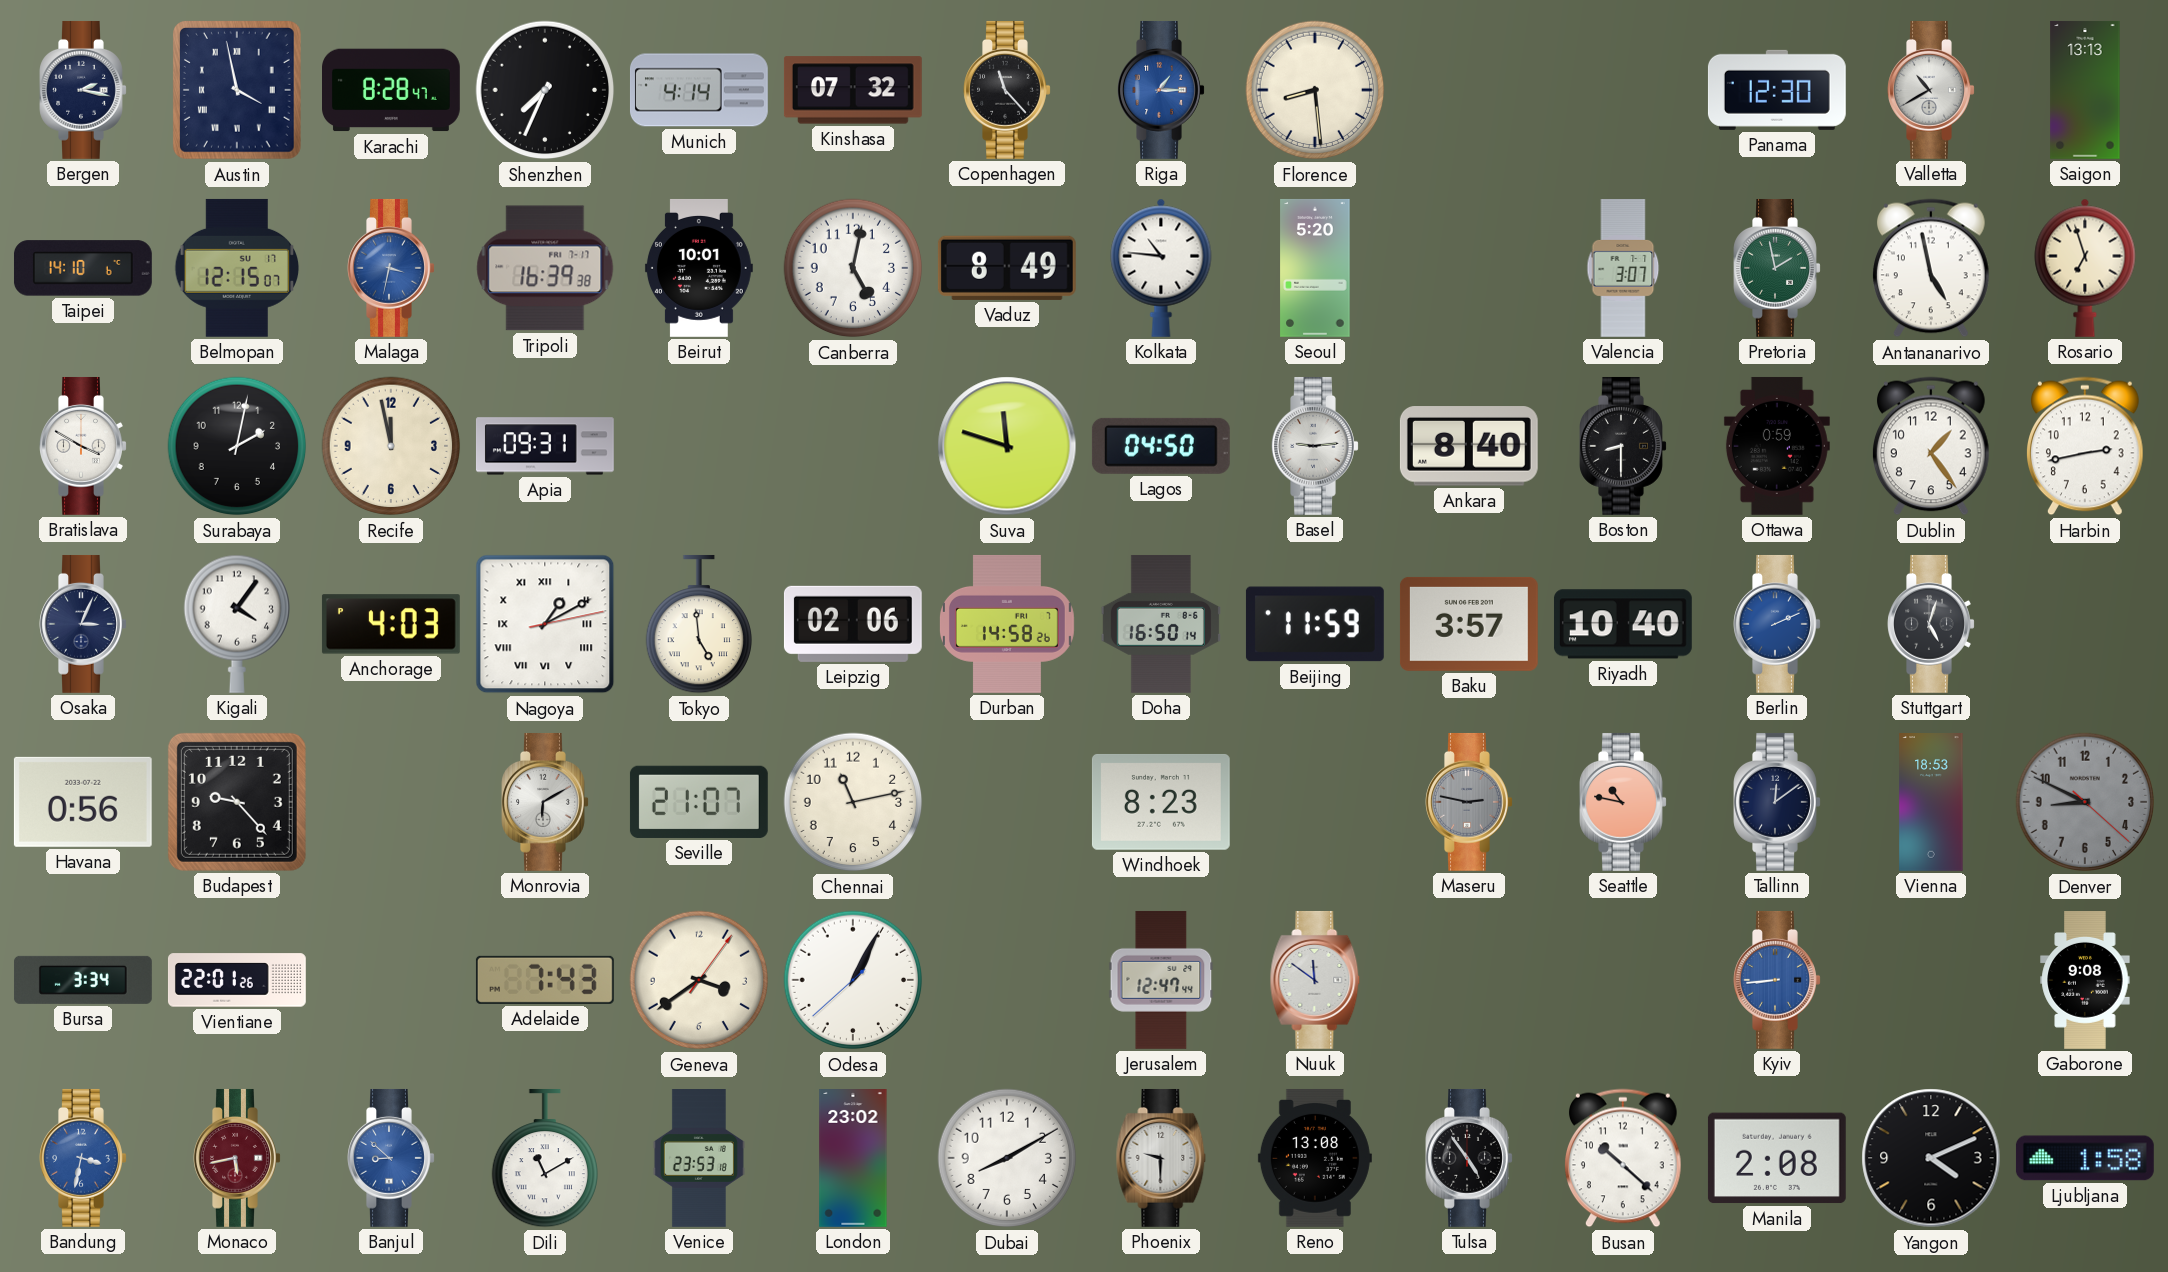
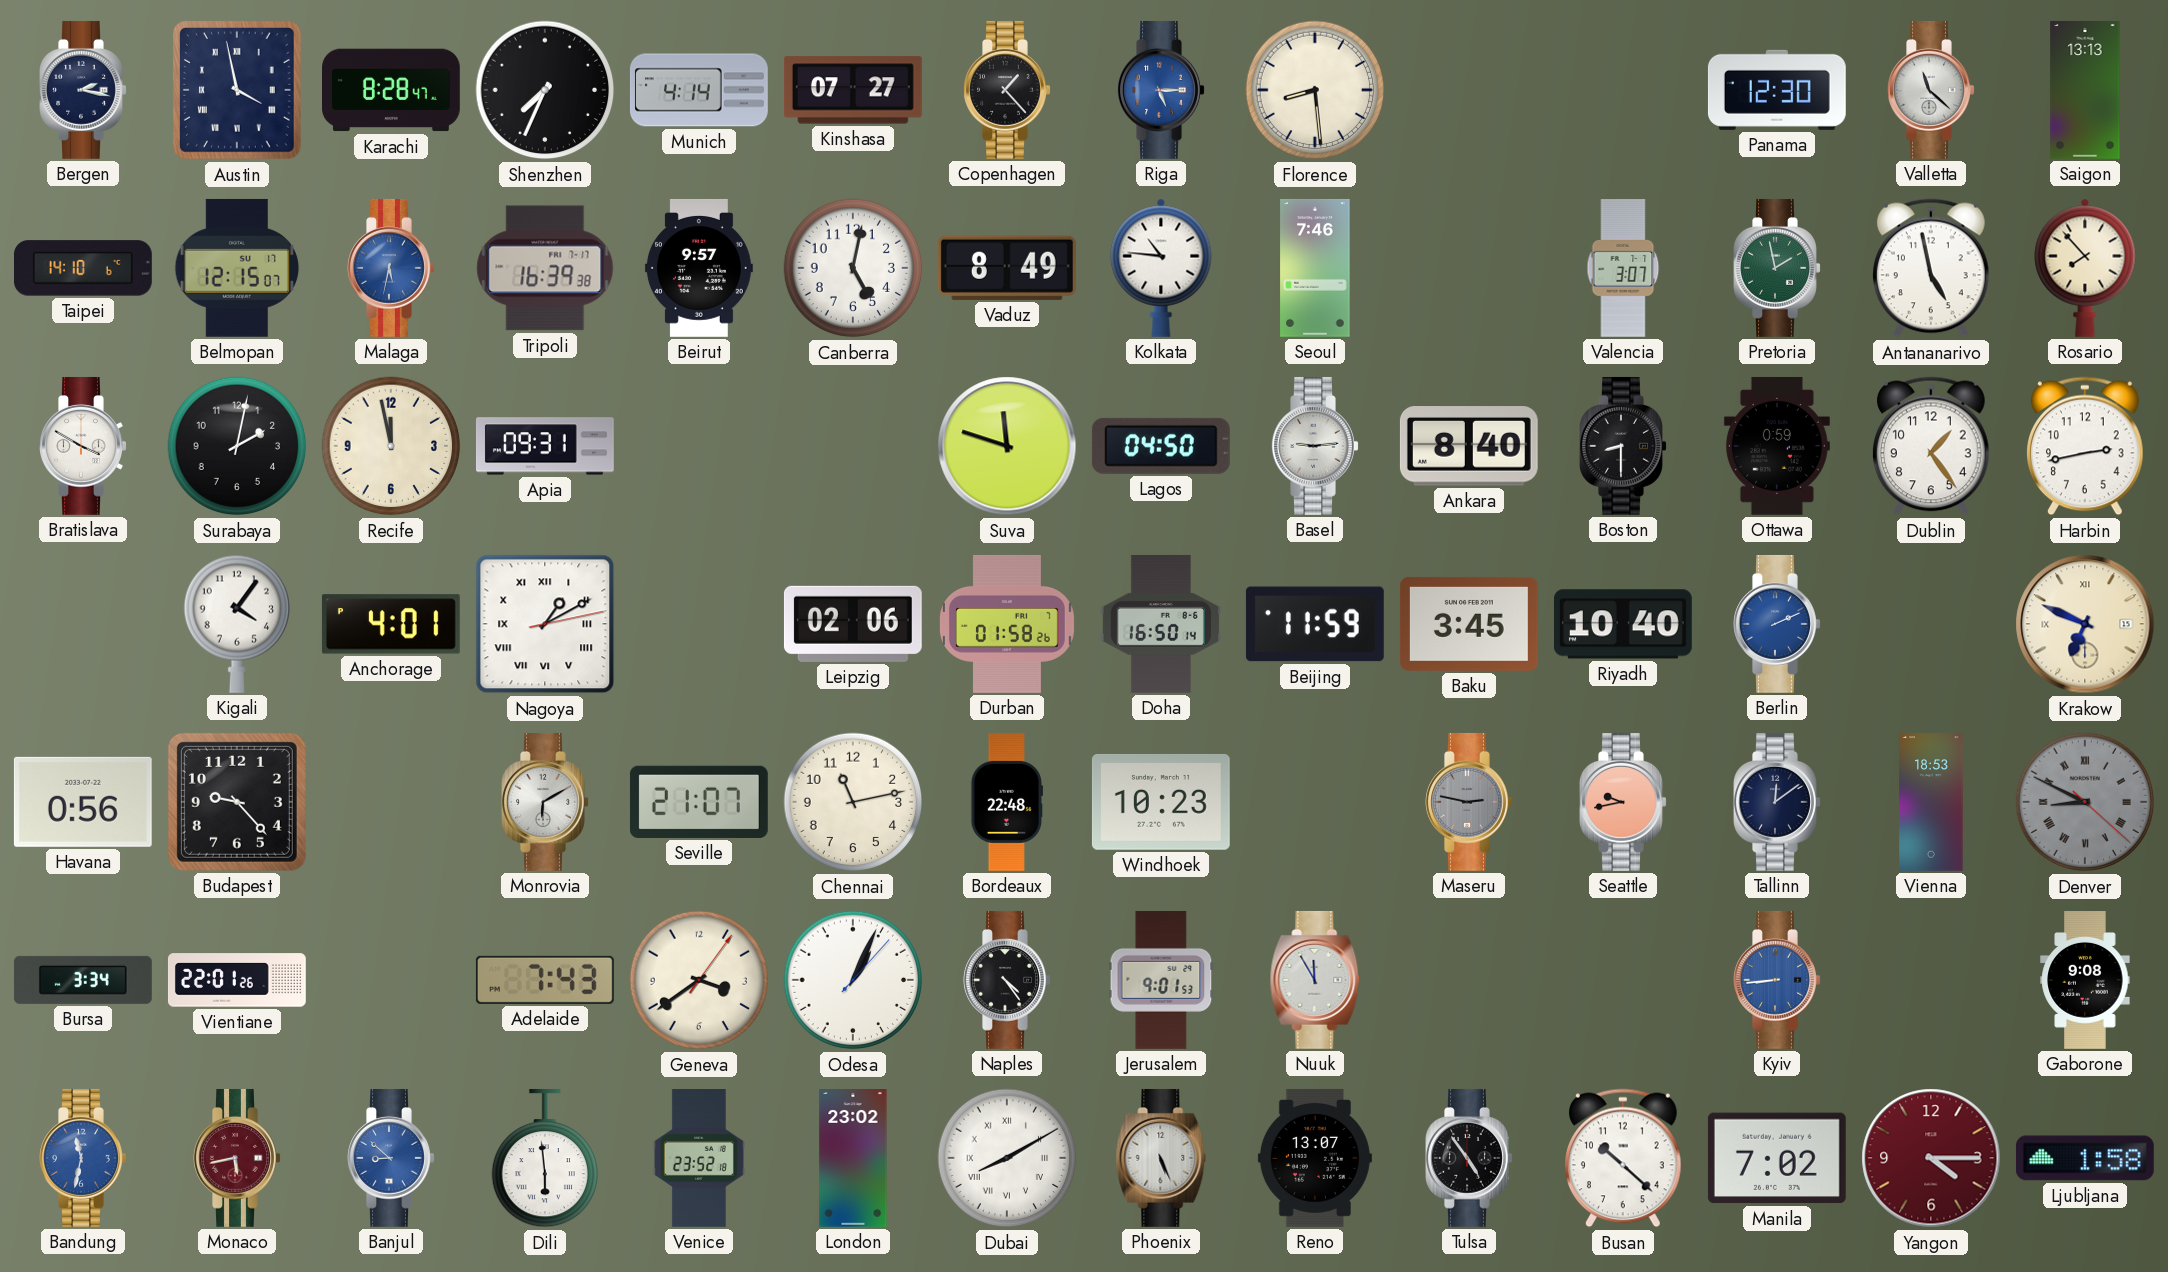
Kinshasa: 07:32 -> 07:27
Copenhagen: 11:23 -> 1:23
Riga: 1:15 -> 5:15
Valletta: 10:40 -> 11:22
Malaga: 3:32 -> 5:32
Beirut: 10:01 -> 9:57
Seoul: 5:20 -> 7:46
Rosario: 6:57 -> 7:53
Osaka: 3:04 -> none
Anchorage: 4:03 -> 4:01
Tokyo: 4:59 -> none
Durban: 14:58 -> 01:58
Baku: 3:57 -> 3:45
Stuttgart: 5:03 -> none
Krakow: none -> 6:49
Bordeaux: none -> 22:48
Windhoek: 8:23 -> 10:23
Seattle: 10:47 -> 9:43
Denver numerals: Arabic -> Roman
Odesa: 1:04:38 -> 1:04:07
Naples: none -> 4:24
Jerusalem: 12:47 -> 9:01
Nuuk: 11:51 -> 11:55
Bandung: 3:32 -> 11:32
Dili: 11:10 -> 5:59
Venice: 23:53 -> 23:52
Dubai numerals: Arabic -> Roman
Phoenix: 9:30 -> 5:26
Reno: 13:08 -> 13:07
Manila: 2:08 -> 7:02
Yangon: 4:11 -> 4:15
Yangon dial: black -> burgundy
